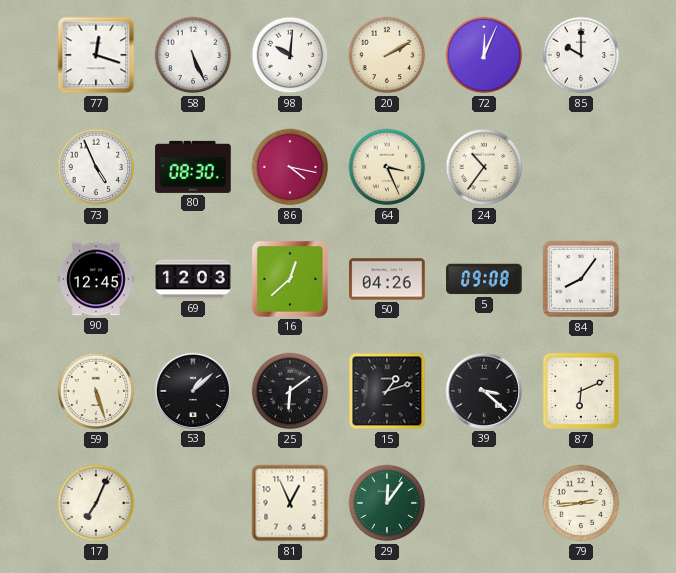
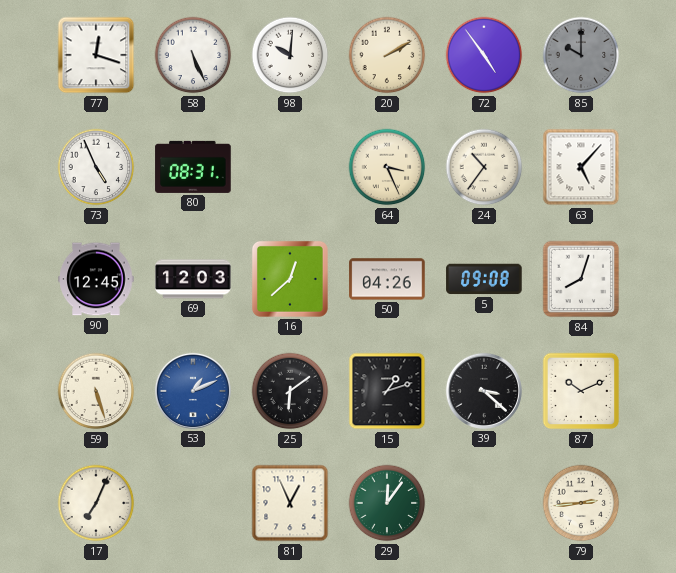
72: 12:04 -> 4:54
85 dial: white -> grey
80: 08:30 -> 08:31
86: 4:17 -> none
63: none -> 5:07
84: 8:06 -> 8:03
53: 1:08 -> 1:11
53 dial: black -> blue
87: 6:11 -> 10:11
